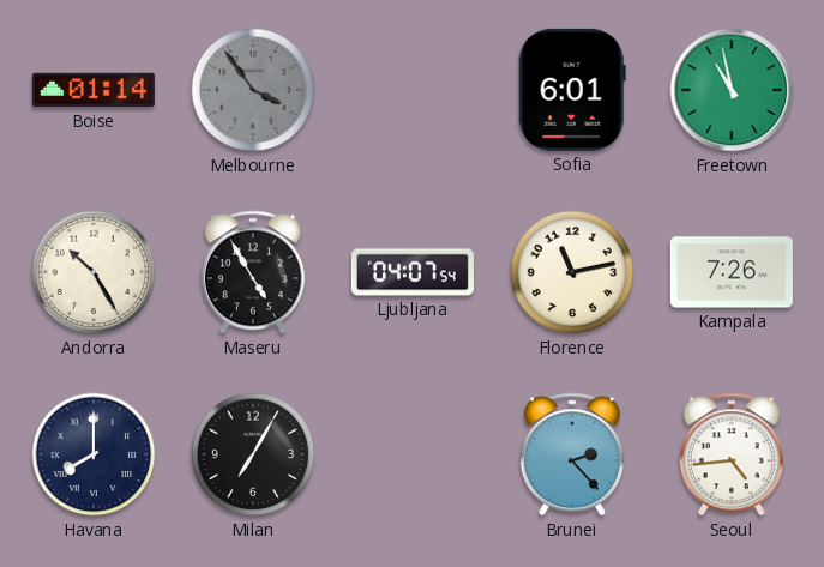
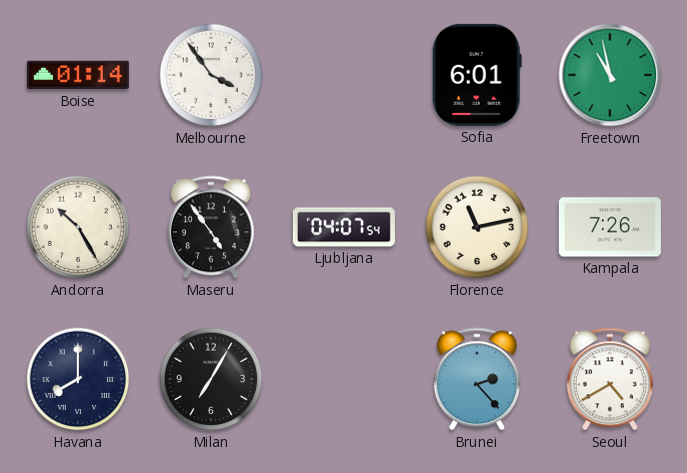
Melbourne dial: grey -> white
Maseru: 4:55 -> 4:54
Seoul: 4:44 -> 4:40
